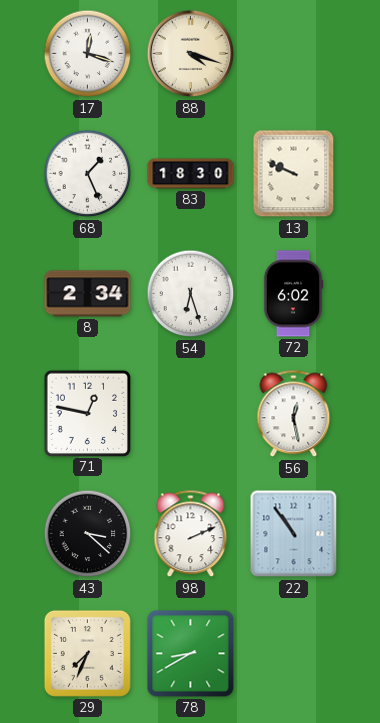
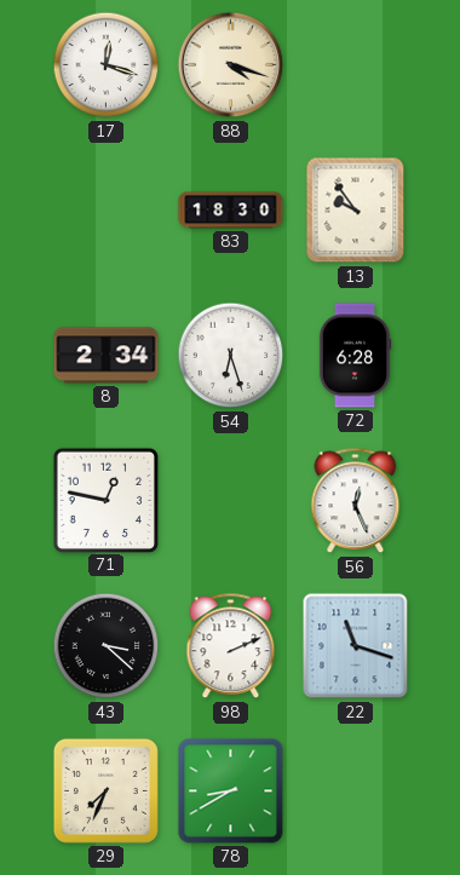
68: 1:26 -> none
13: 9:49 -> 9:54
72: 6:02 -> 6:28
56: 12:28 -> 12:26
22: 10:54 -> 11:18
